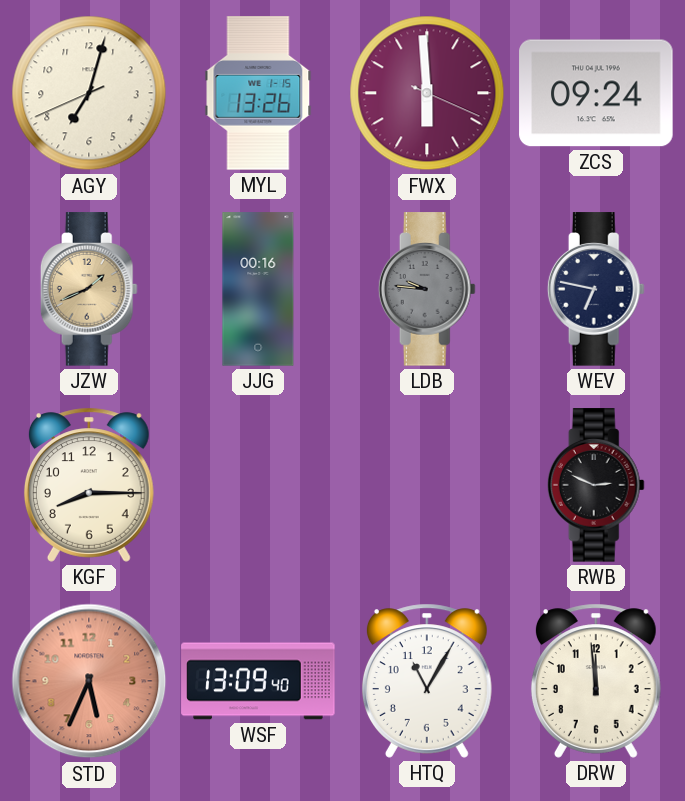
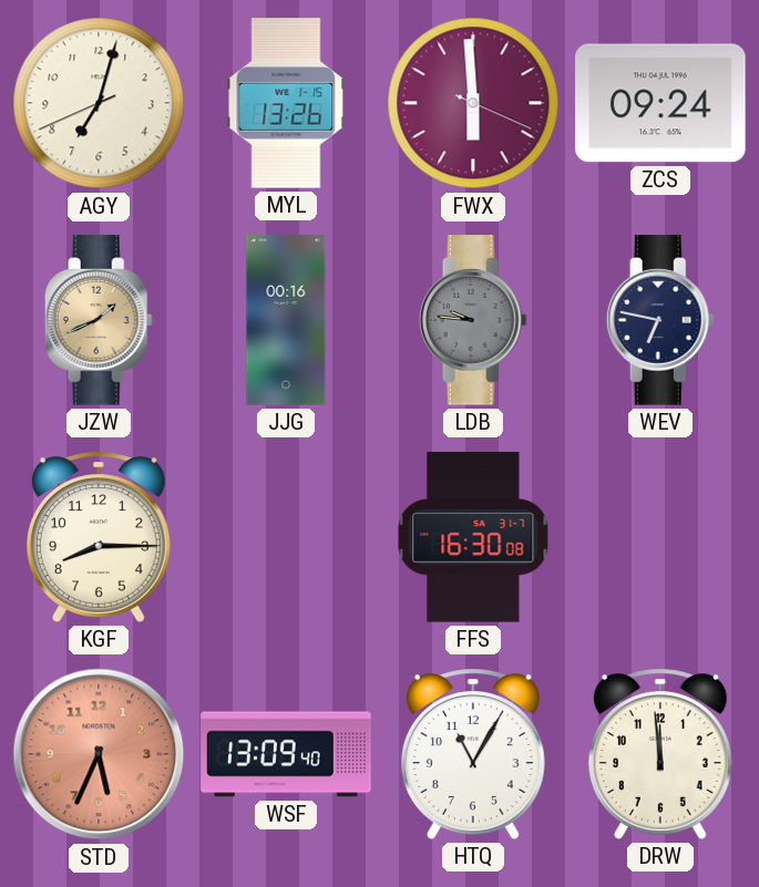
FFS: none -> 16:30
RWB: 2:49 -> none
